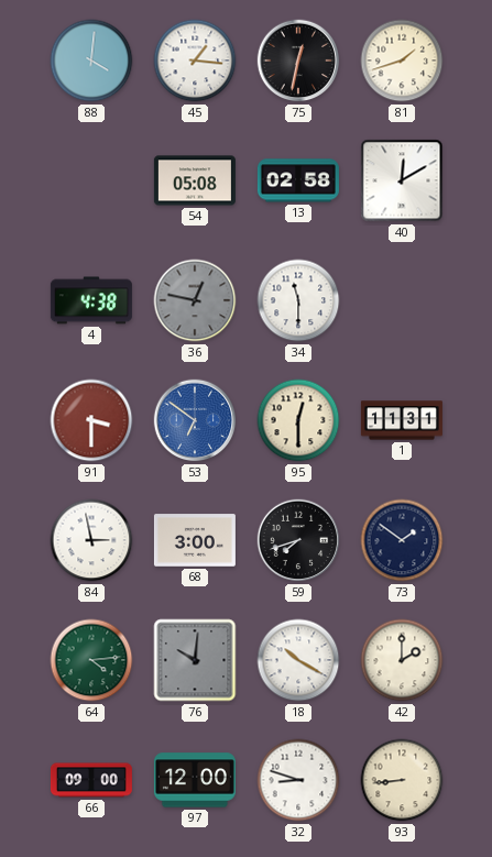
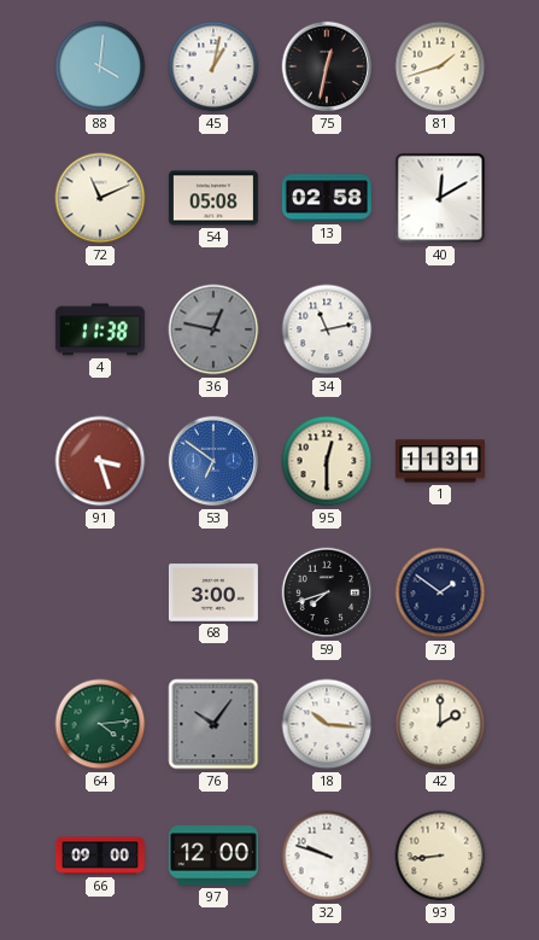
45: 1:16 -> 1:02
72: none -> 11:11
4: 4:38 -> 11:38
34: 11:30 -> 11:13
91: 3:30 -> 3:27
84: 2:58 -> none
76: 10:01 -> 10:06
18: 10:20 -> 10:16
32: 8:48 -> 9:48
